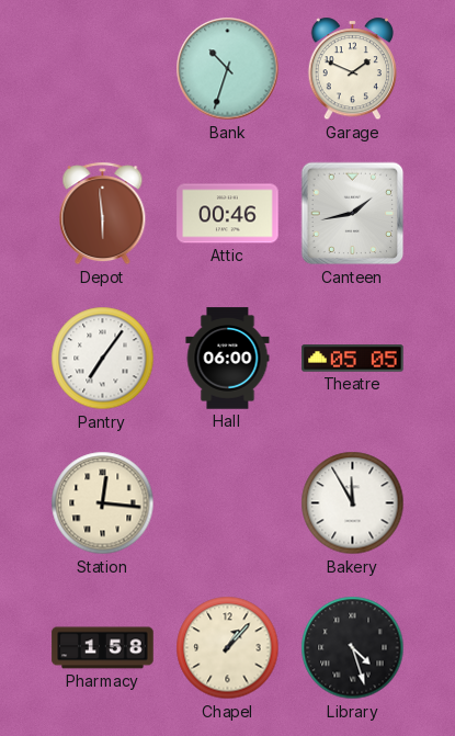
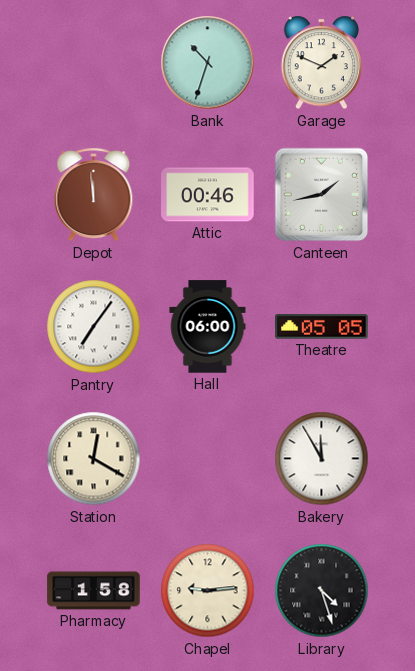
Depot: 5:59 -> 11:59
Station: 12:16 -> 12:20
Chapel: 1:07 -> 9:14
